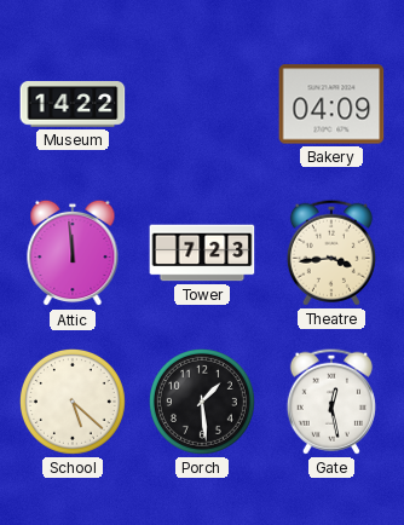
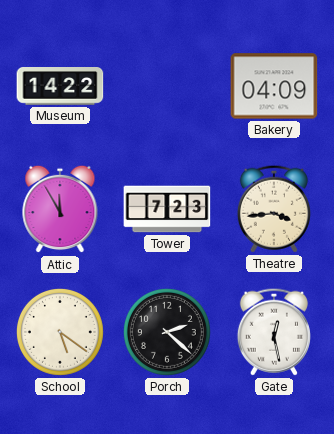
Attic: 11:59 -> 11:55
School: 5:22 -> 5:21
Porch: 1:29 -> 2:22
